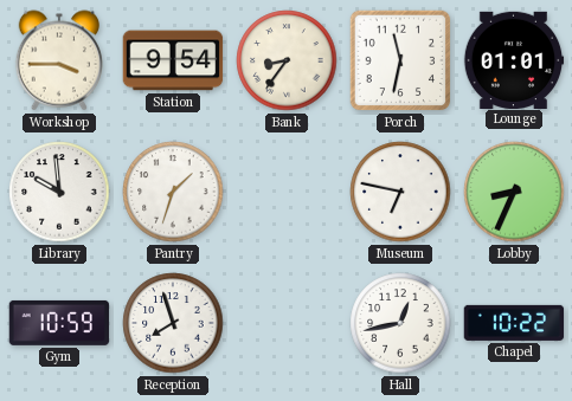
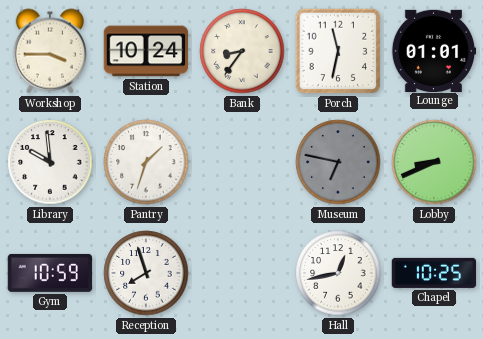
Station: 9:54 -> 10:24
Museum dial: white -> grey
Lobby: 8:34 -> 8:41
Chapel: 10:22 -> 10:25
